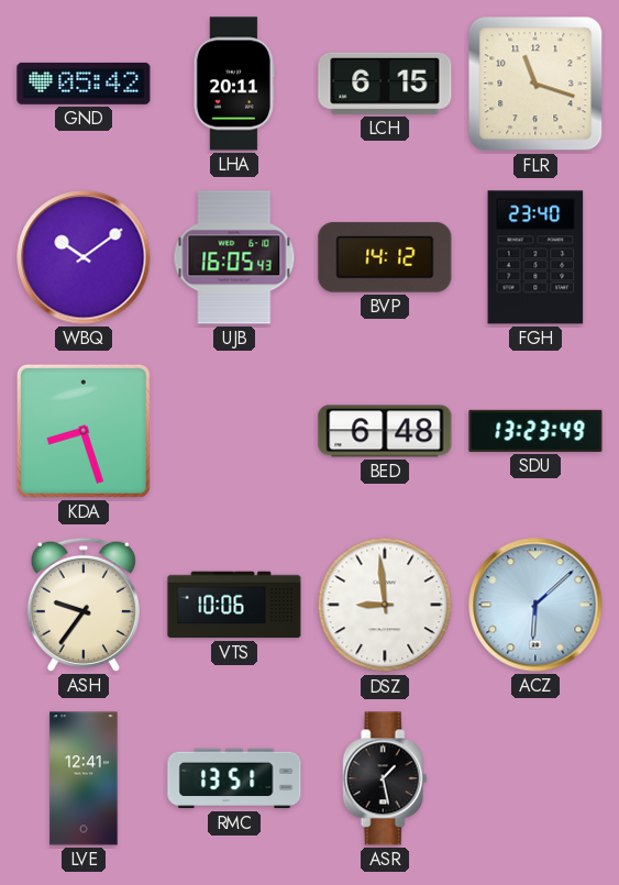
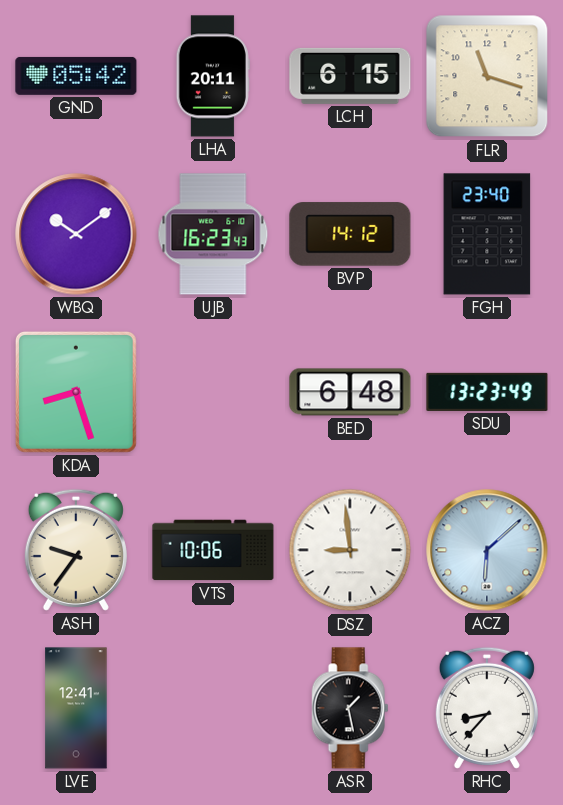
UJB: 16:05 -> 16:23
RMC: 13:51 -> none
RHC: none -> 8:37
